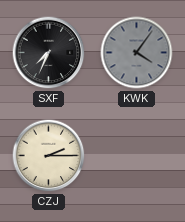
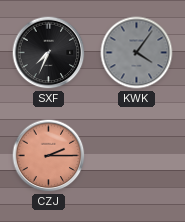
CZJ dial: cream -> salmon
